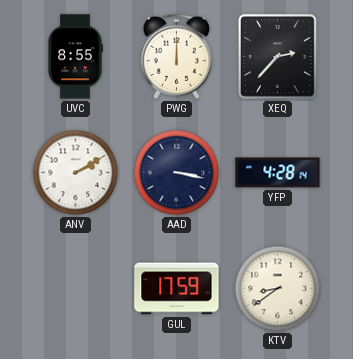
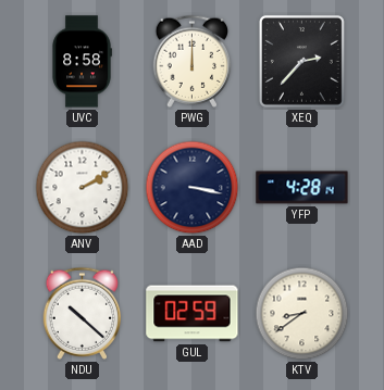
UVC: 8:55 -> 8:58
NDU: none -> 10:22
GUL: 17:59 -> 02:59
